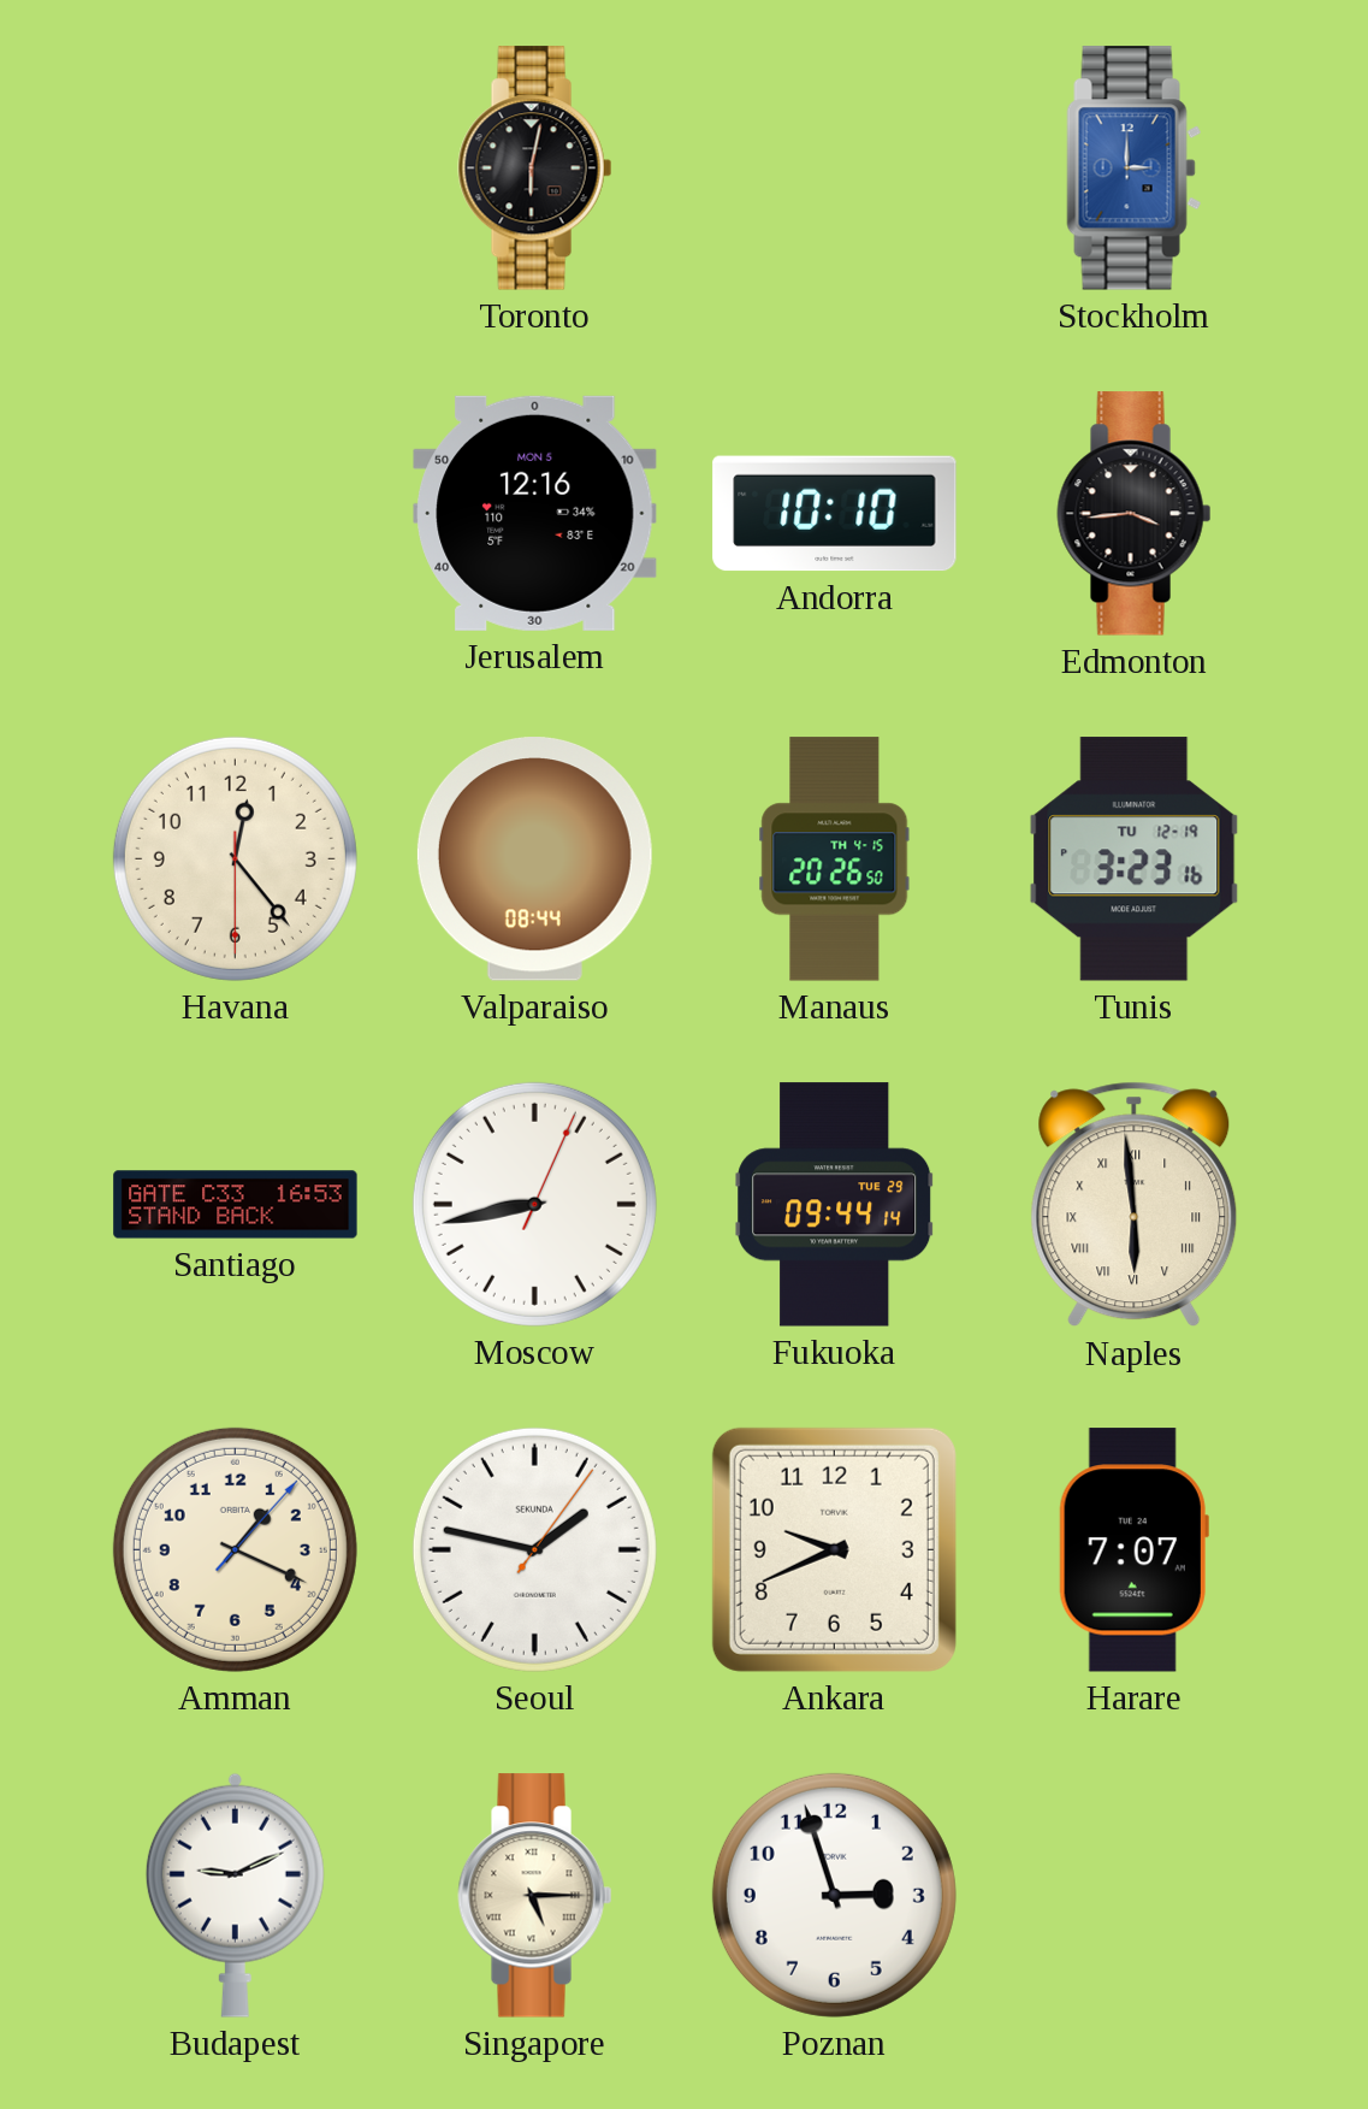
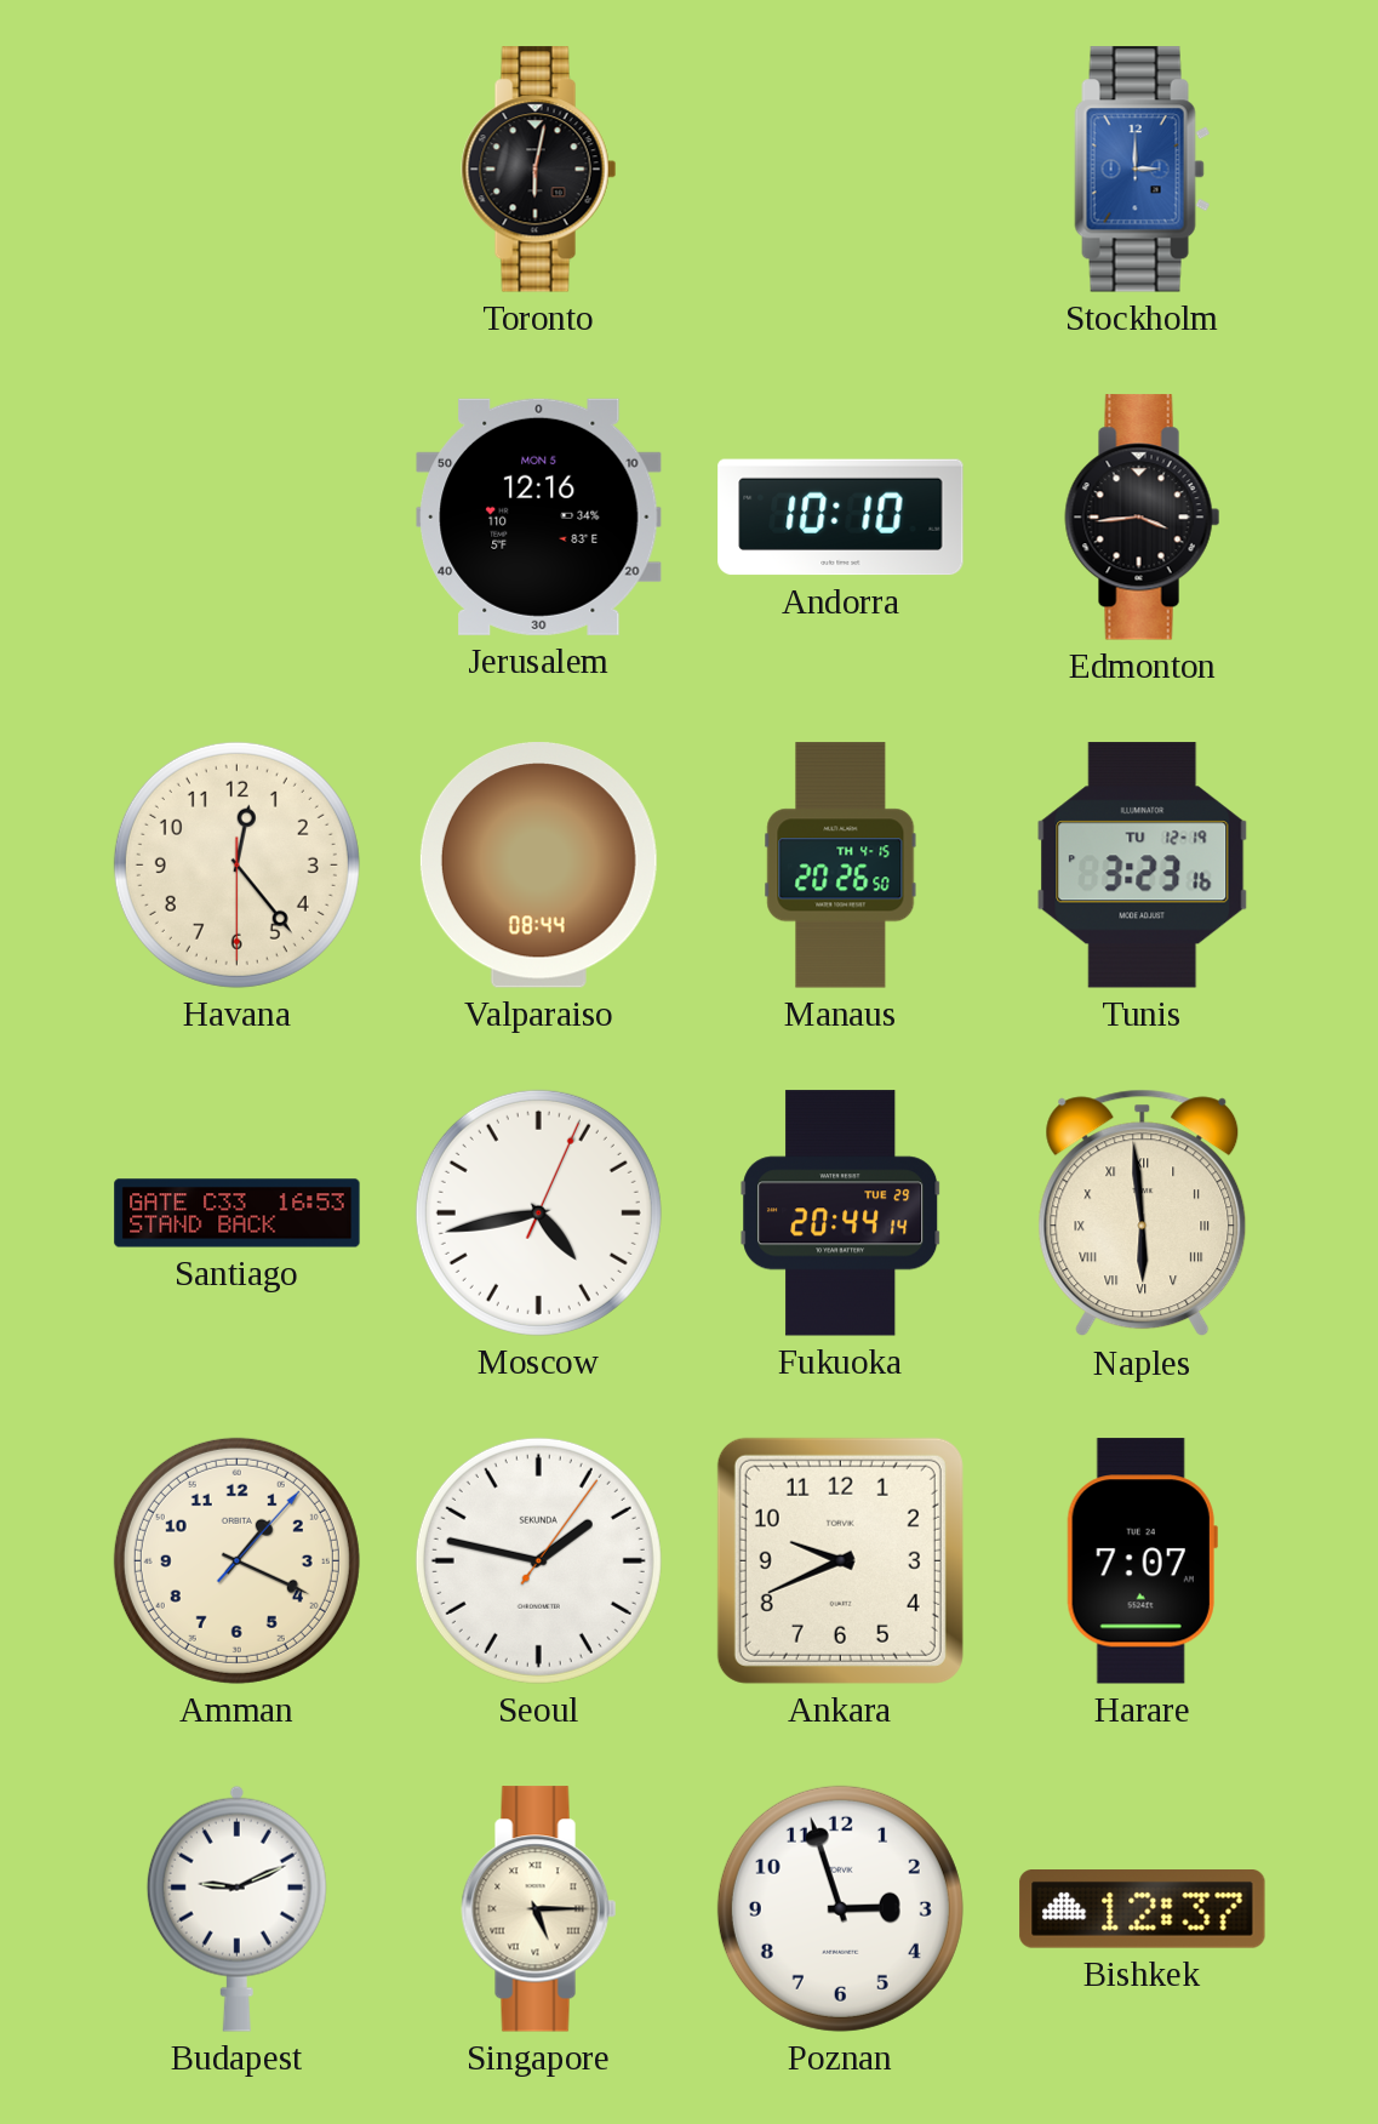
Moscow: 8:43 -> 4:43
Fukuoka: 09:44 -> 20:44
Bishkek: none -> 12:37
